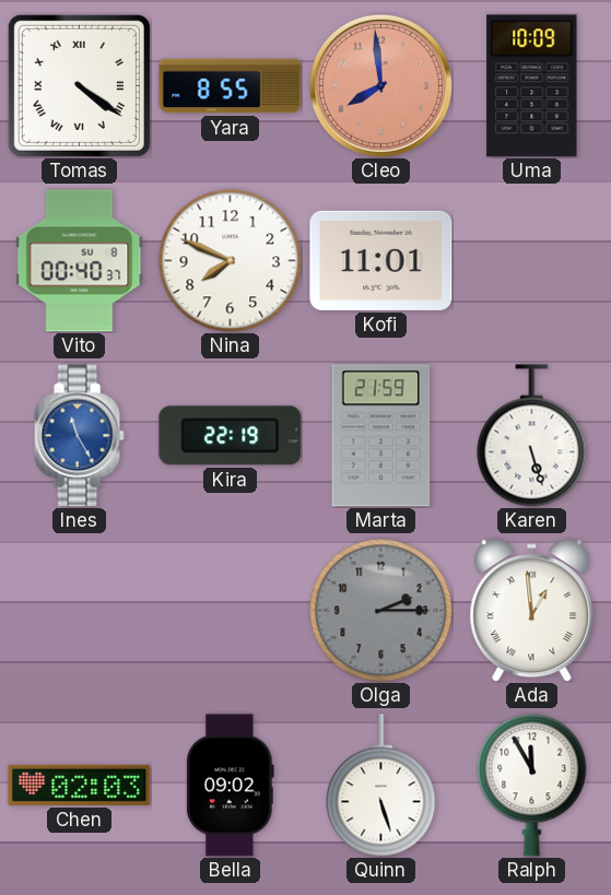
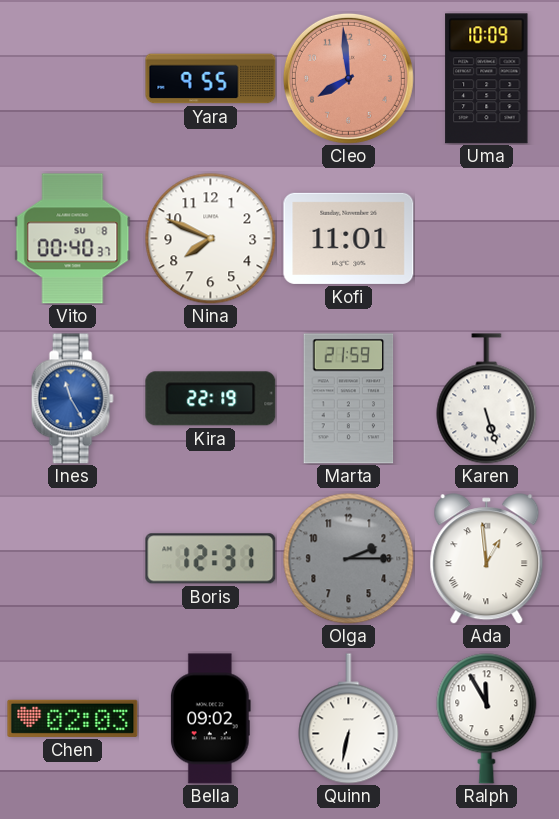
Tomas: 4:21 -> none
Yara: 8:55 -> 9:55
Boris: none -> 12:31
Quinn: 5:27 -> 6:32
